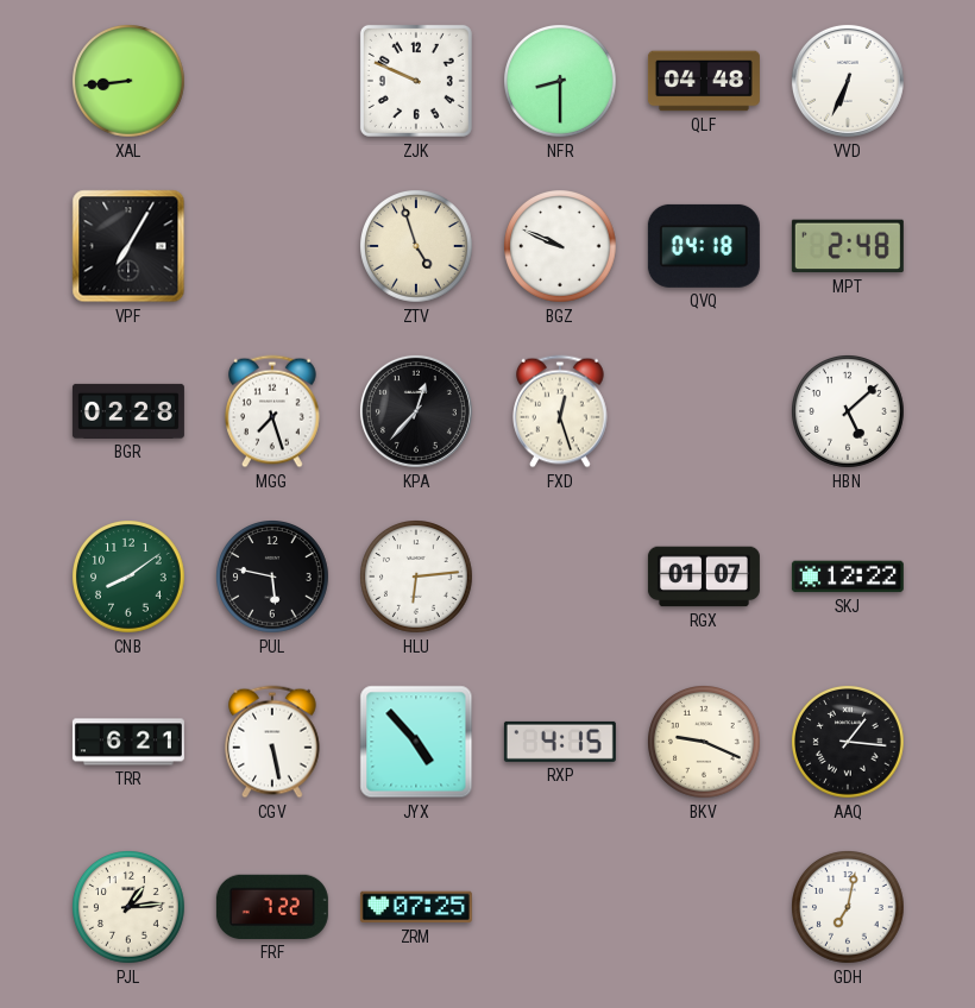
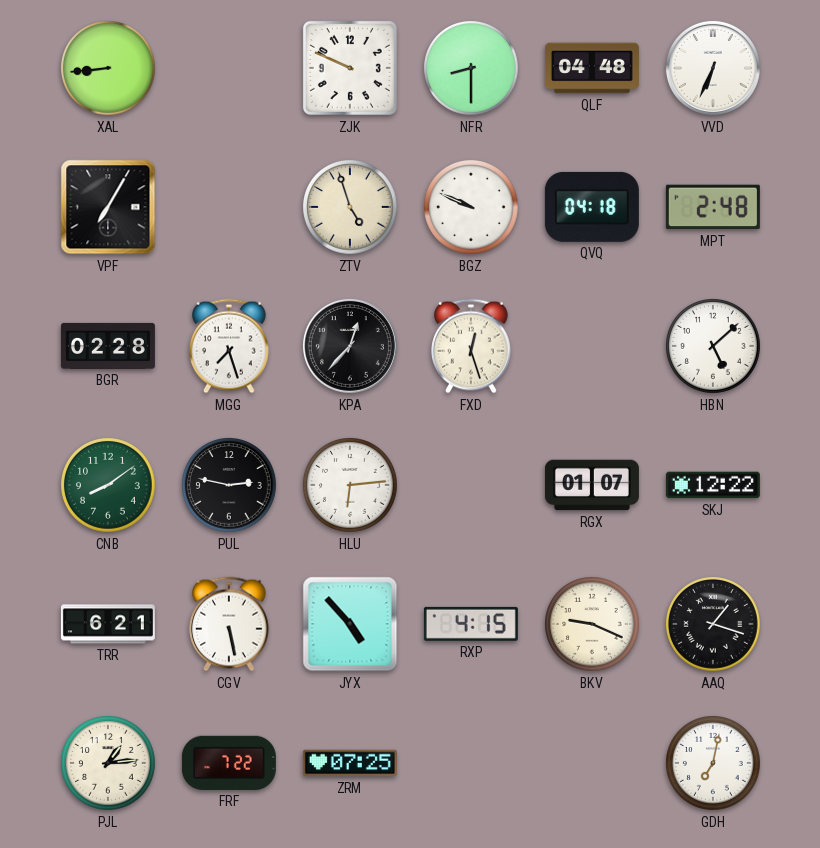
PUL: 5:47 -> 2:47
AAQ: 1:16 -> 1:18
